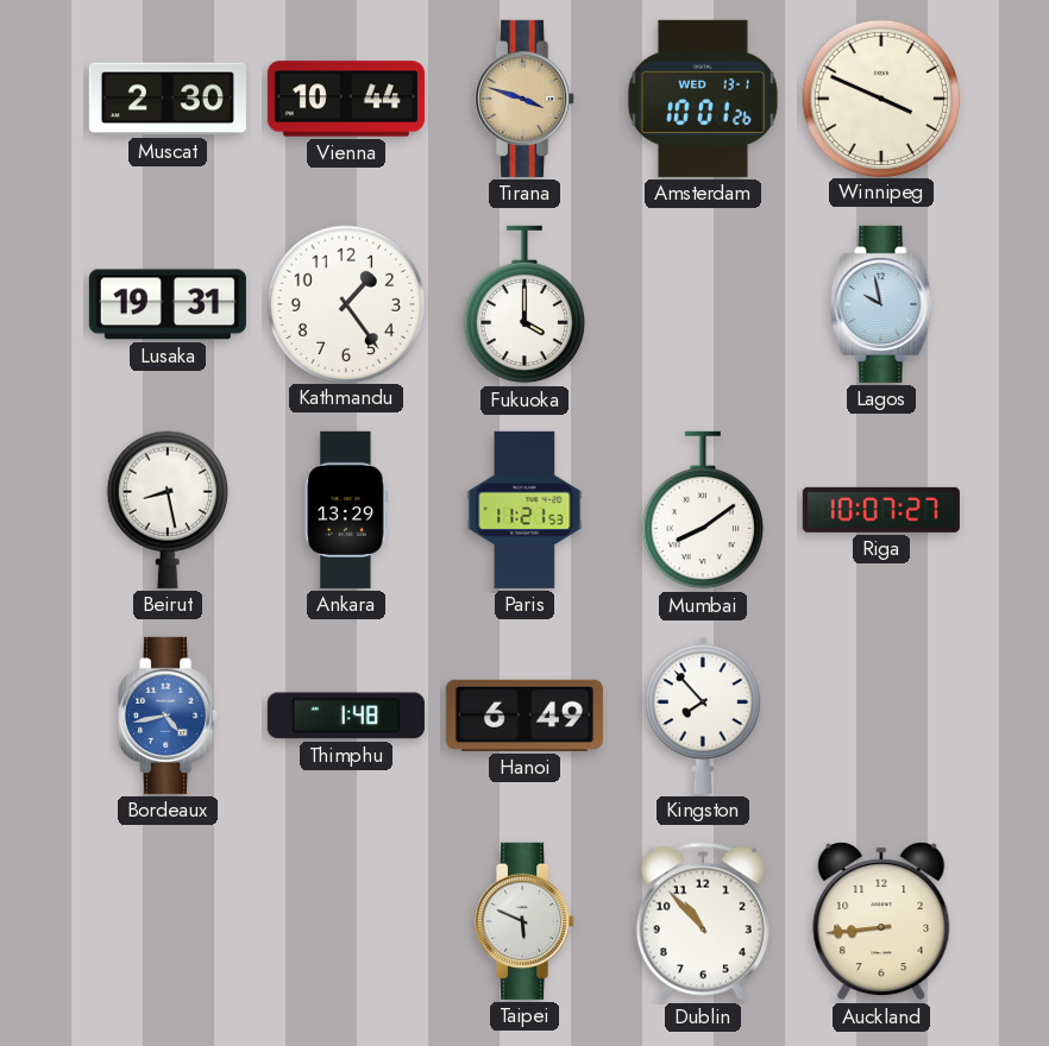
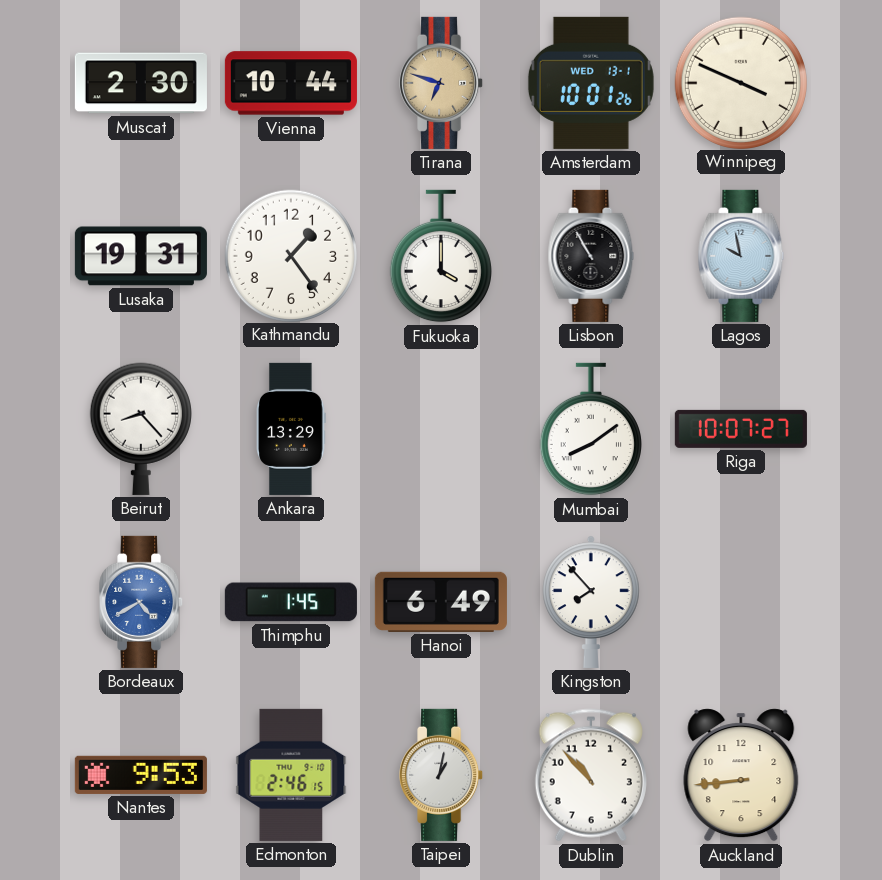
Tirana: 3:48 -> 6:48
Lisbon: none -> 10:55
Beirut: 8:28 -> 8:23
Paris: 11:21 -> none
Bordeaux: 4:43 -> 4:40
Thimphu: 1:48 -> 1:45
Nantes: none -> 9:53
Edmonton: none -> 2:46
Taipei: 5:49 -> 1:02
